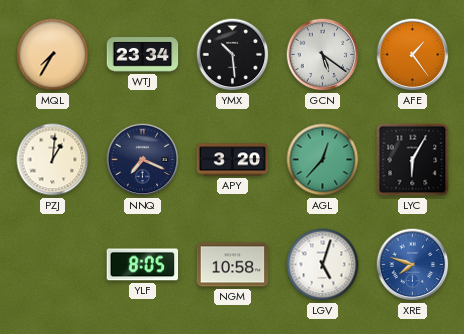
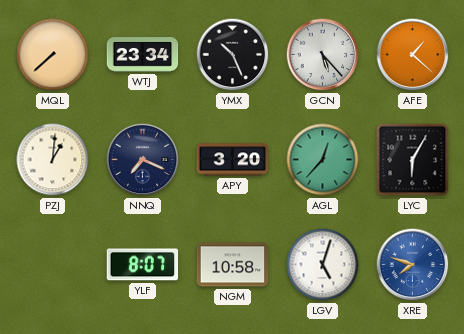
MQL: 7:35 -> 7:38
YMX: 10:29 -> 10:26
GCN: 5:21 -> 5:23
AFE: 1:24 -> 1:22
YLF: 8:05 -> 8:07
